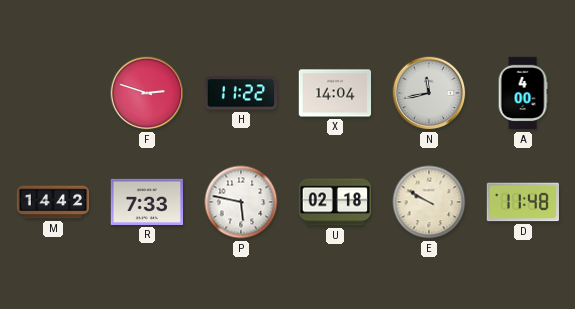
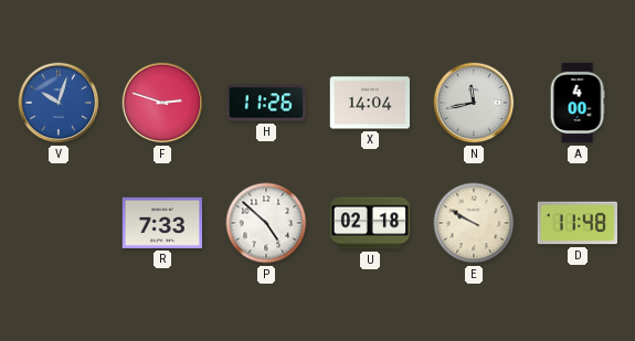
V: none -> 10:03
H: 11:22 -> 11:26
M: 14:42 -> none
P: 5:47 -> 4:52
